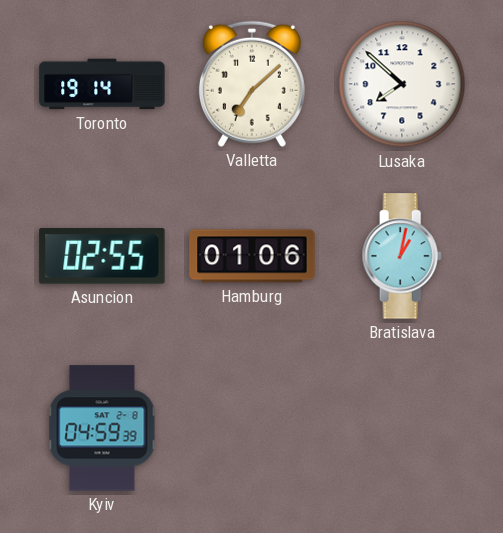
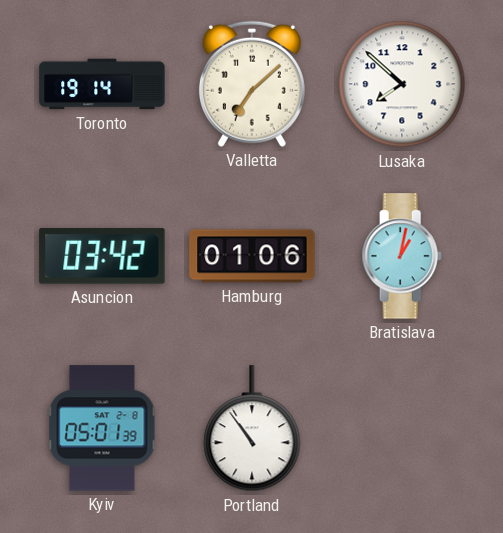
Asuncion: 02:55 -> 03:42
Kyiv: 04:59 -> 05:01
Portland: none -> 10:54
